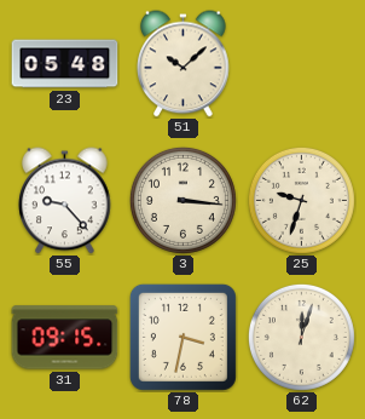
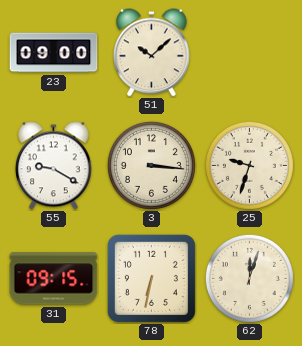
23: 05:48 -> 09:00
55: 9:23 -> 9:20
78: 3:32 -> 6:32
